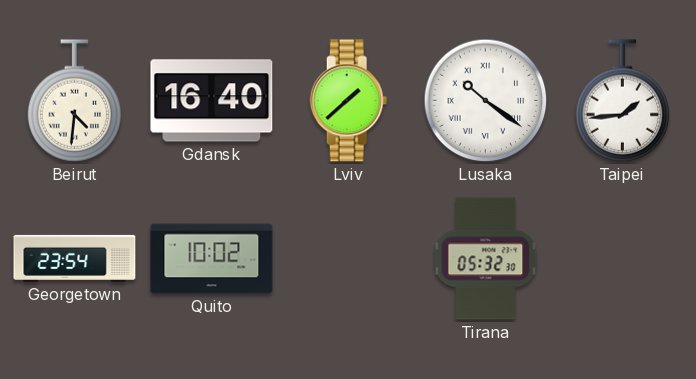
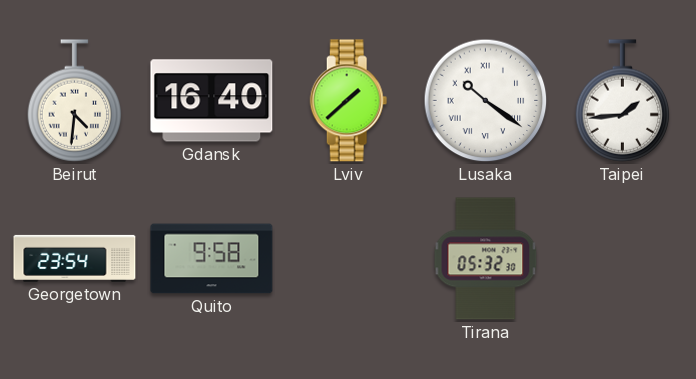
Quito: 10:02 -> 9:58
